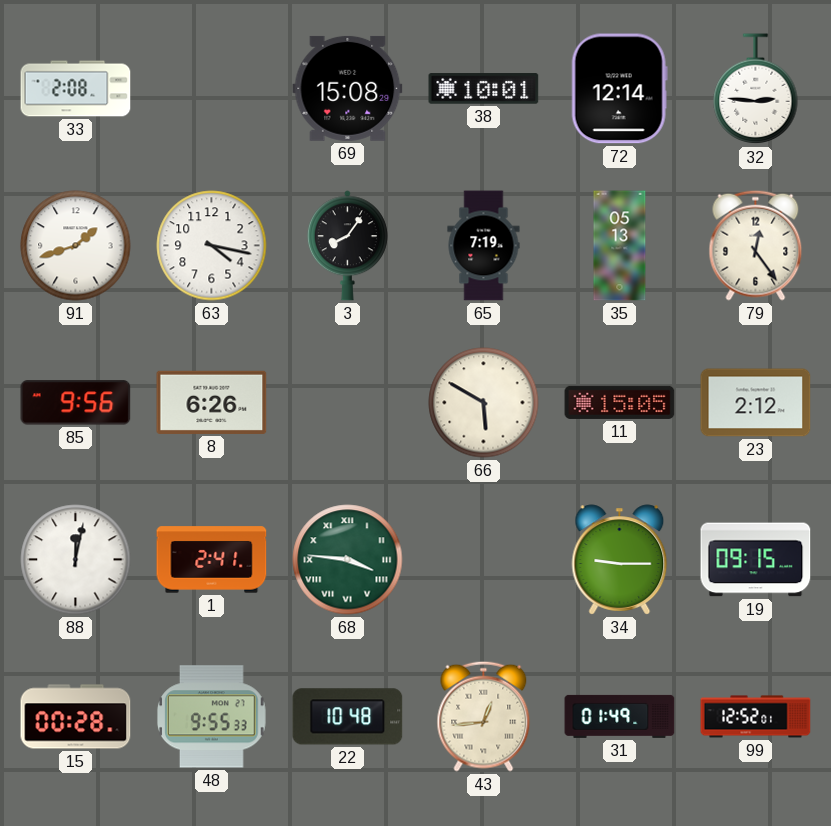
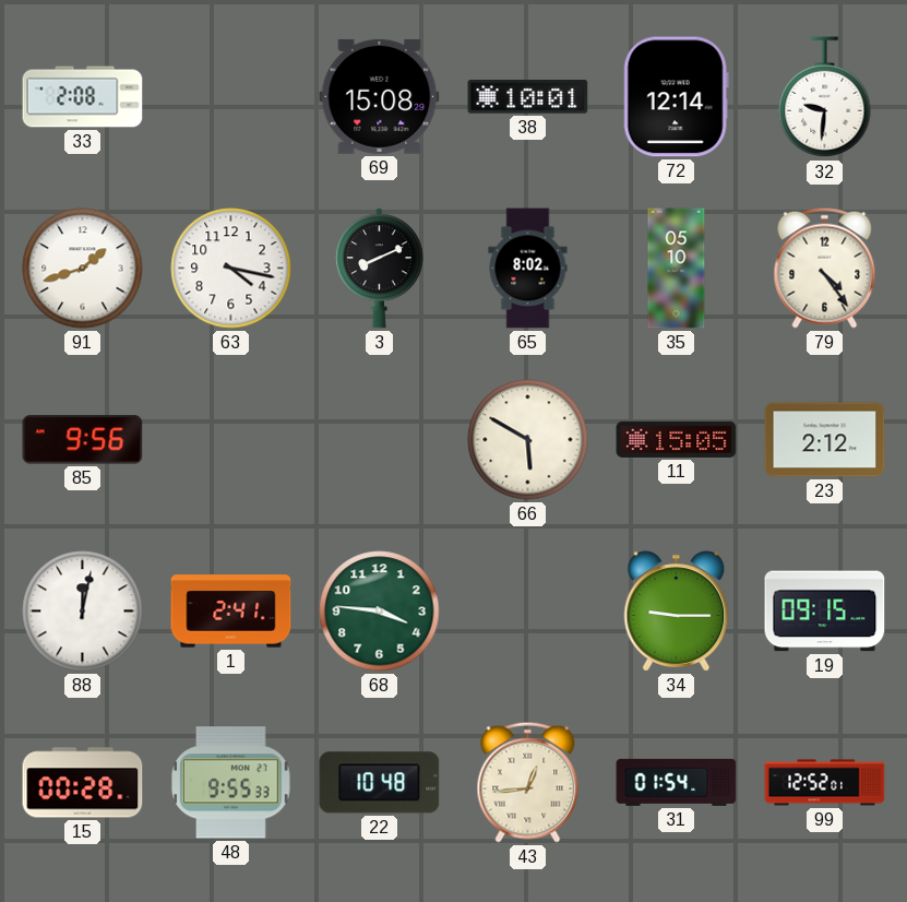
32: 2:46 -> 9:31
3: 8:06 -> 8:11
65: 7:19 -> 8:02
35: 05:13 -> 05:10
79: 12:24 -> 4:24
8: 6:26 -> none
68 numerals: Roman -> Arabic
31: 01:49 -> 01:54
